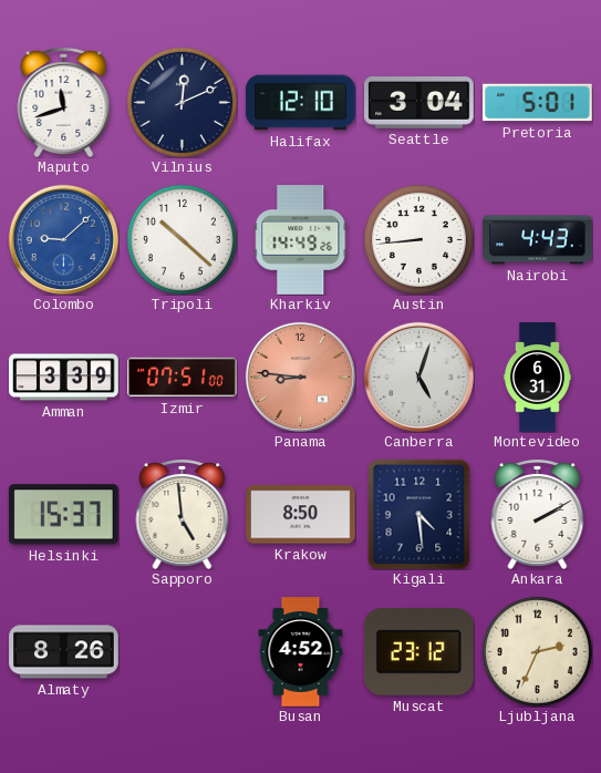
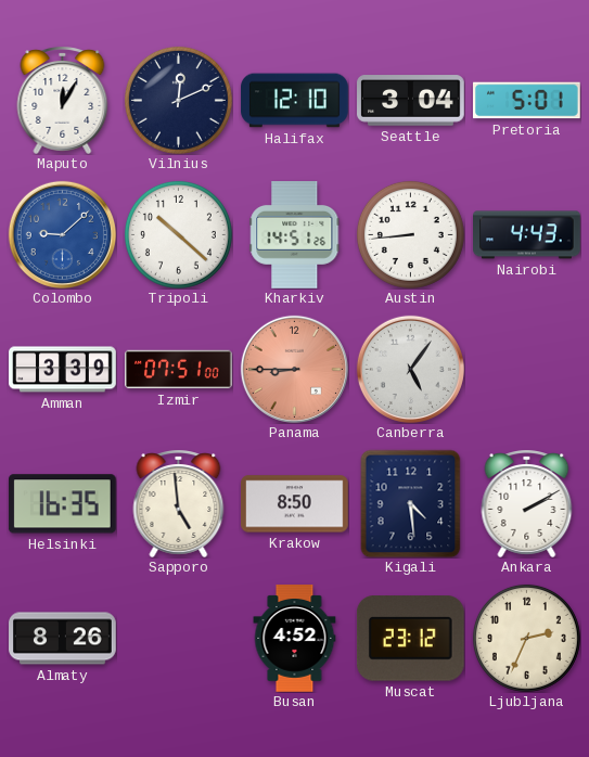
Maputo: 11:42 -> 12:05
Kharkiv: 14:49 -> 14:51
Panama: 8:46 -> 8:45
Canberra: 5:03 -> 5:06
Montevideo: 6:31 -> none
Helsinki: 15:37 -> 16:35
